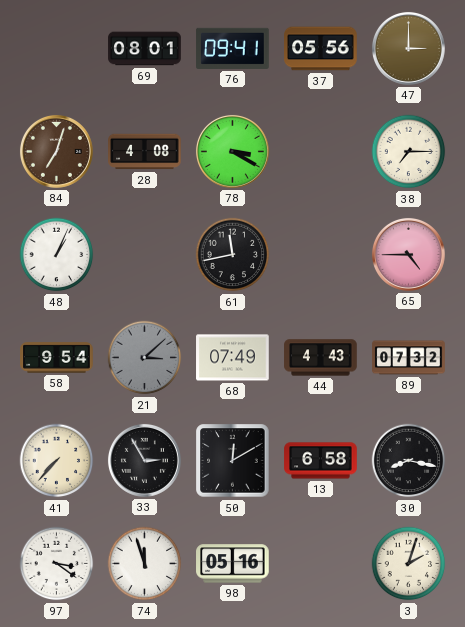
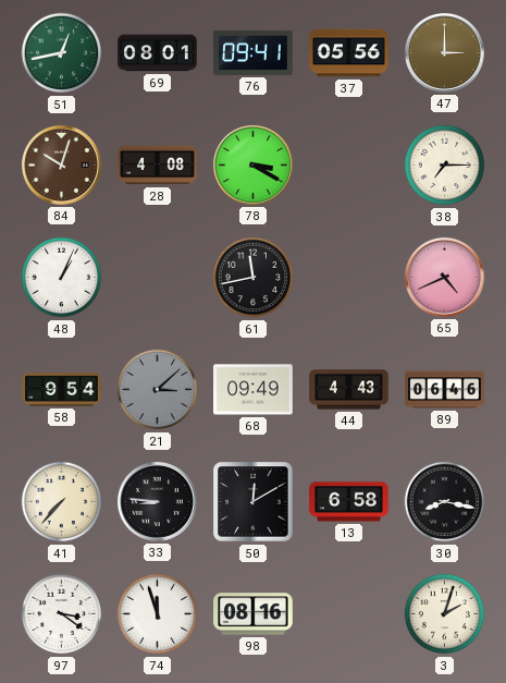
51: none -> 12:43
84: 7:03 -> 10:03
65: 4:45 -> 4:41
68: 07:49 -> 09:49
89: 07:32 -> 06:46
33: 2:55 -> 8:46
98: 05:16 -> 08:16
